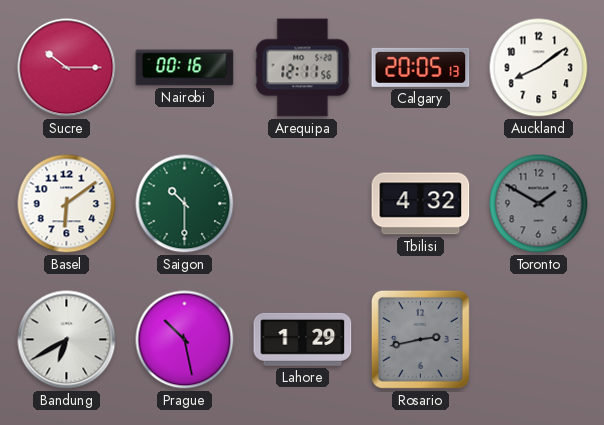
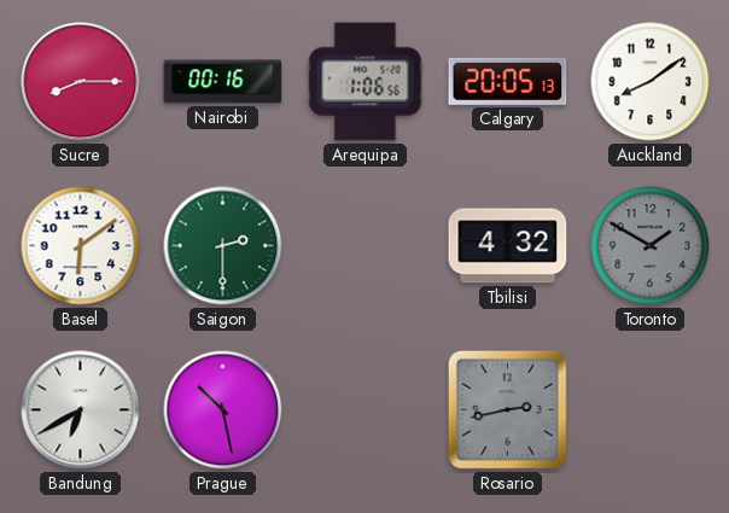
Sucre: 10:15 -> 8:15
Arequipa: 12:11 -> 1:06
Saigon: 10:30 -> 2:30
Lahore: 1:29 -> none
